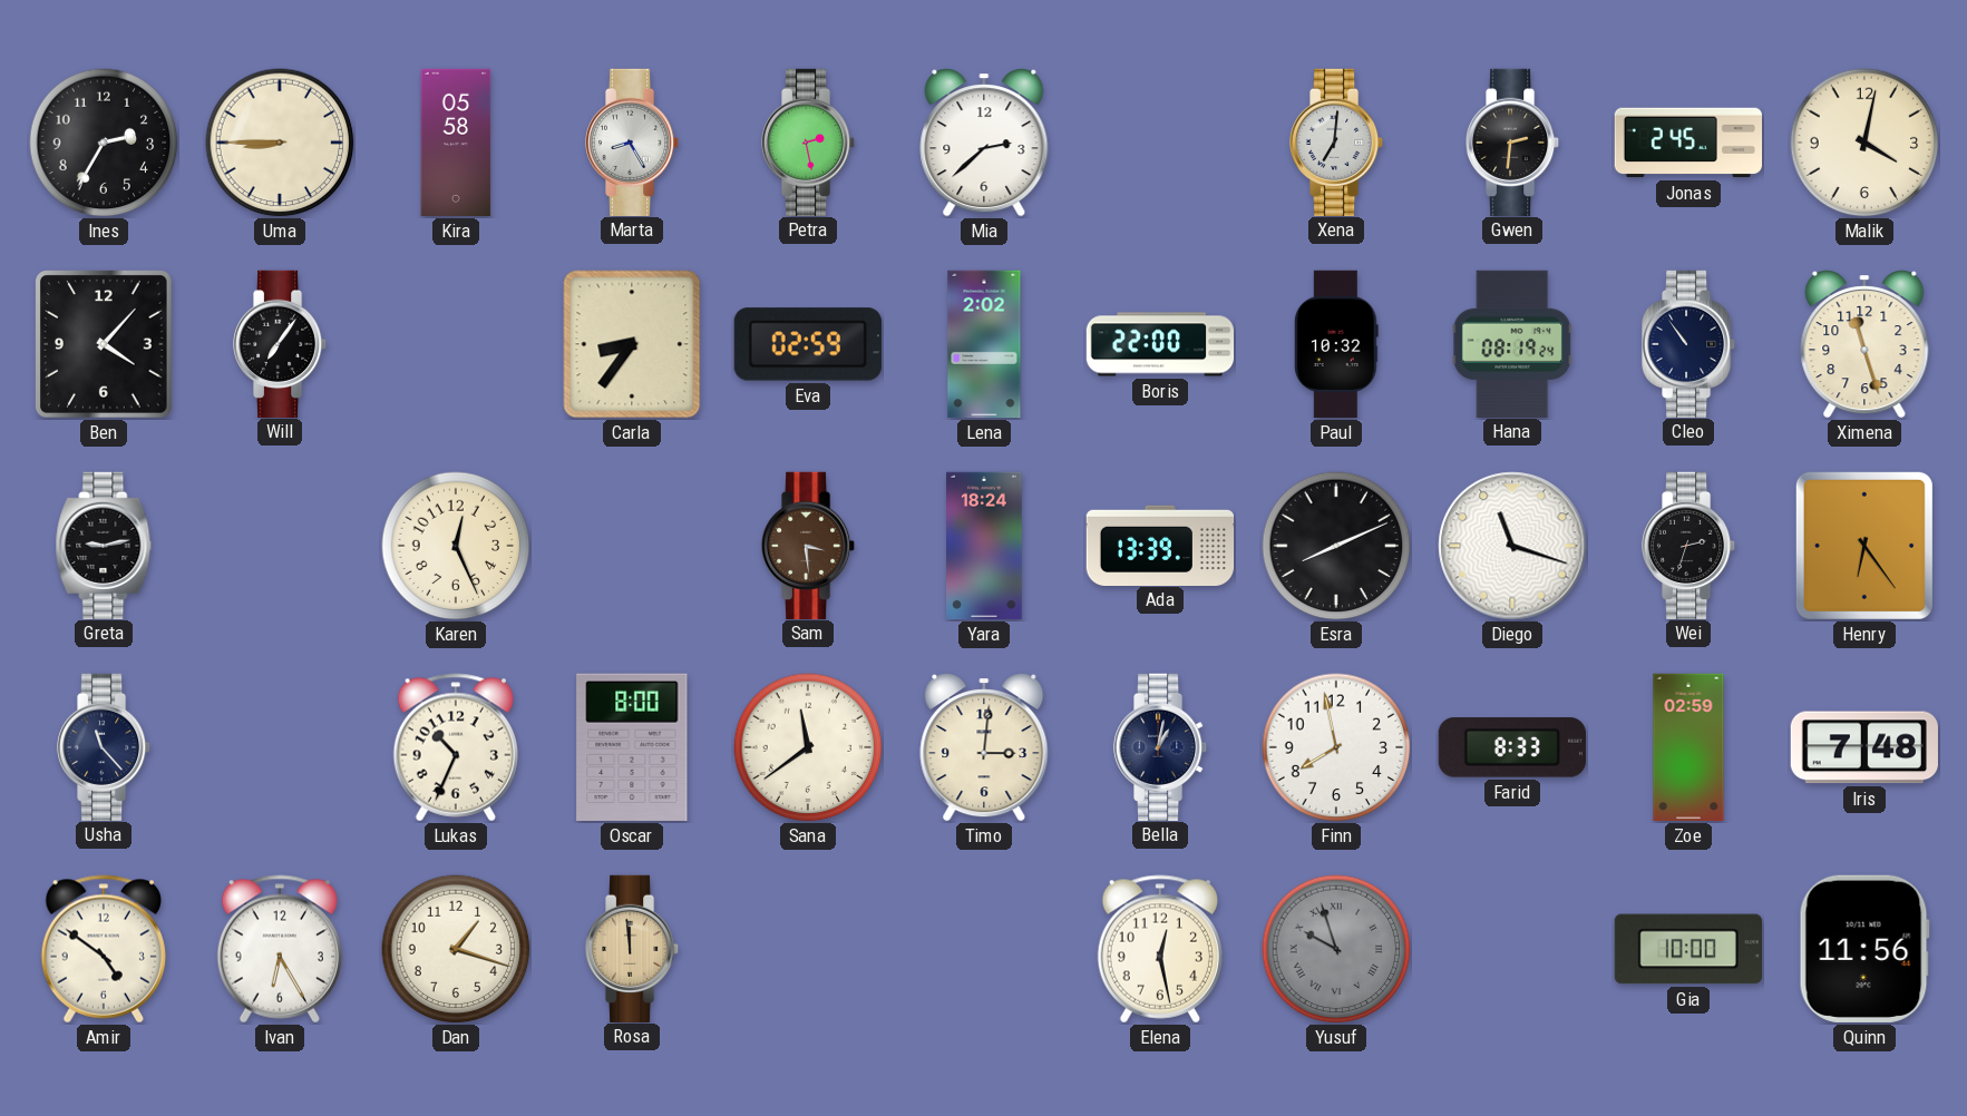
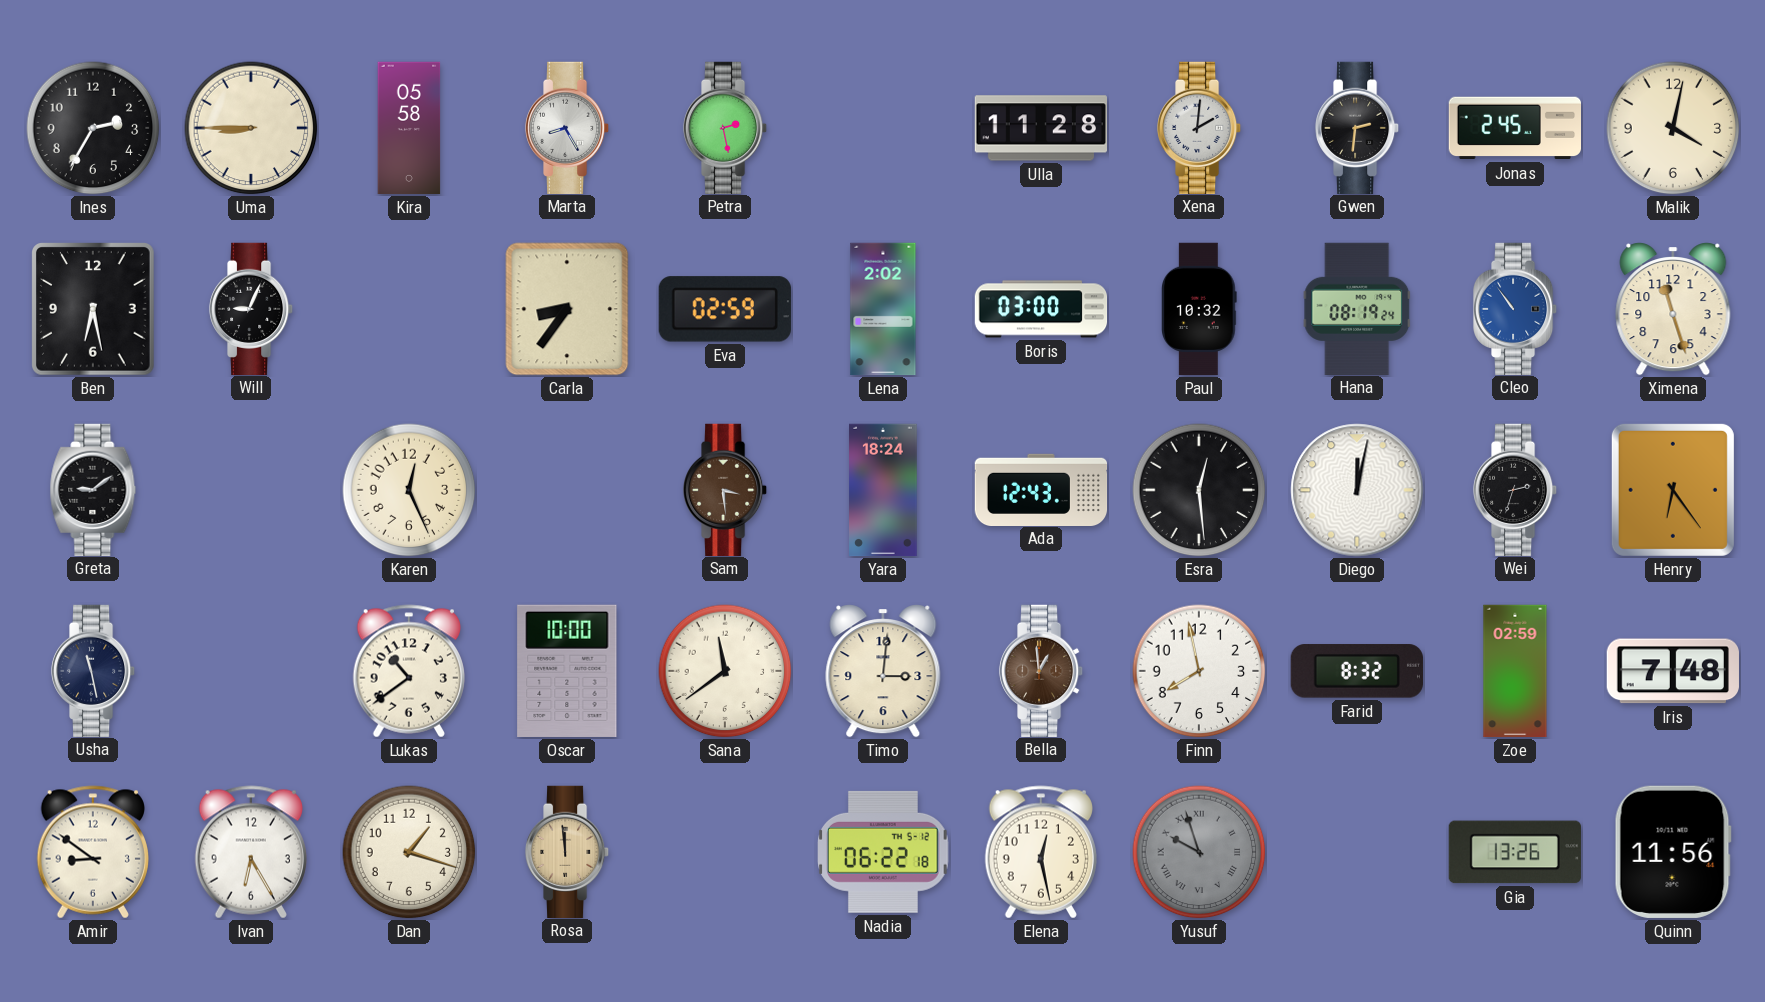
Mia: 2:38 -> none
Ulla: none -> 11:28
Xena: 7:01 -> 2:01
Ben: 4:07 -> 6:28
Will: 7:06 -> 9:04
Boris: 22:00 -> 03:00
Cleo dial: navy -> blue
Greta: 9:13 -> 9:09
Ada: 13:39 -> 12:43
Esra: 8:11 -> 12:29
Diego: 11:18 -> 12:02
Usha: 11:23 -> 11:28
Lukas: 10:34 -> 10:39
Oscar: 8:00 -> 10:00
Bella: 1:02 -> 12:59
Bella dial: navy -> brown
Farid: 8:33 -> 8:32
Amir: 4:51 -> 8:51
Nadia: none -> 06:22
Gia: 10:00 -> 13:26
